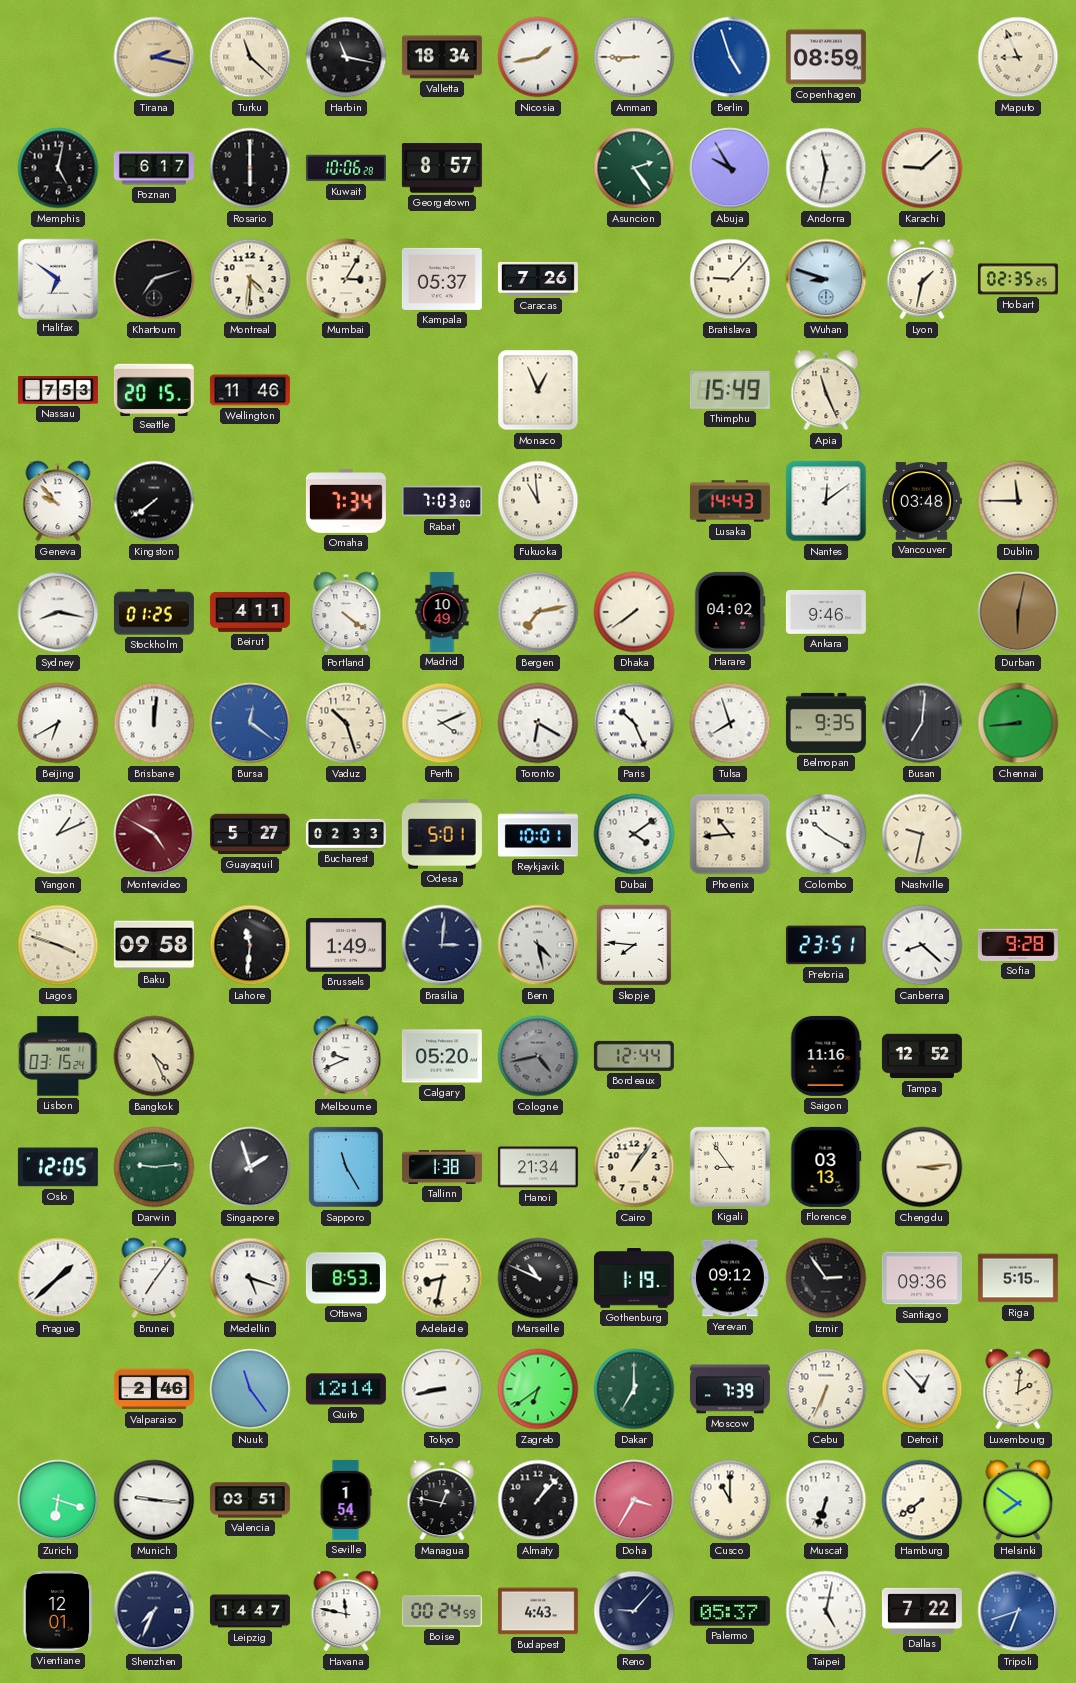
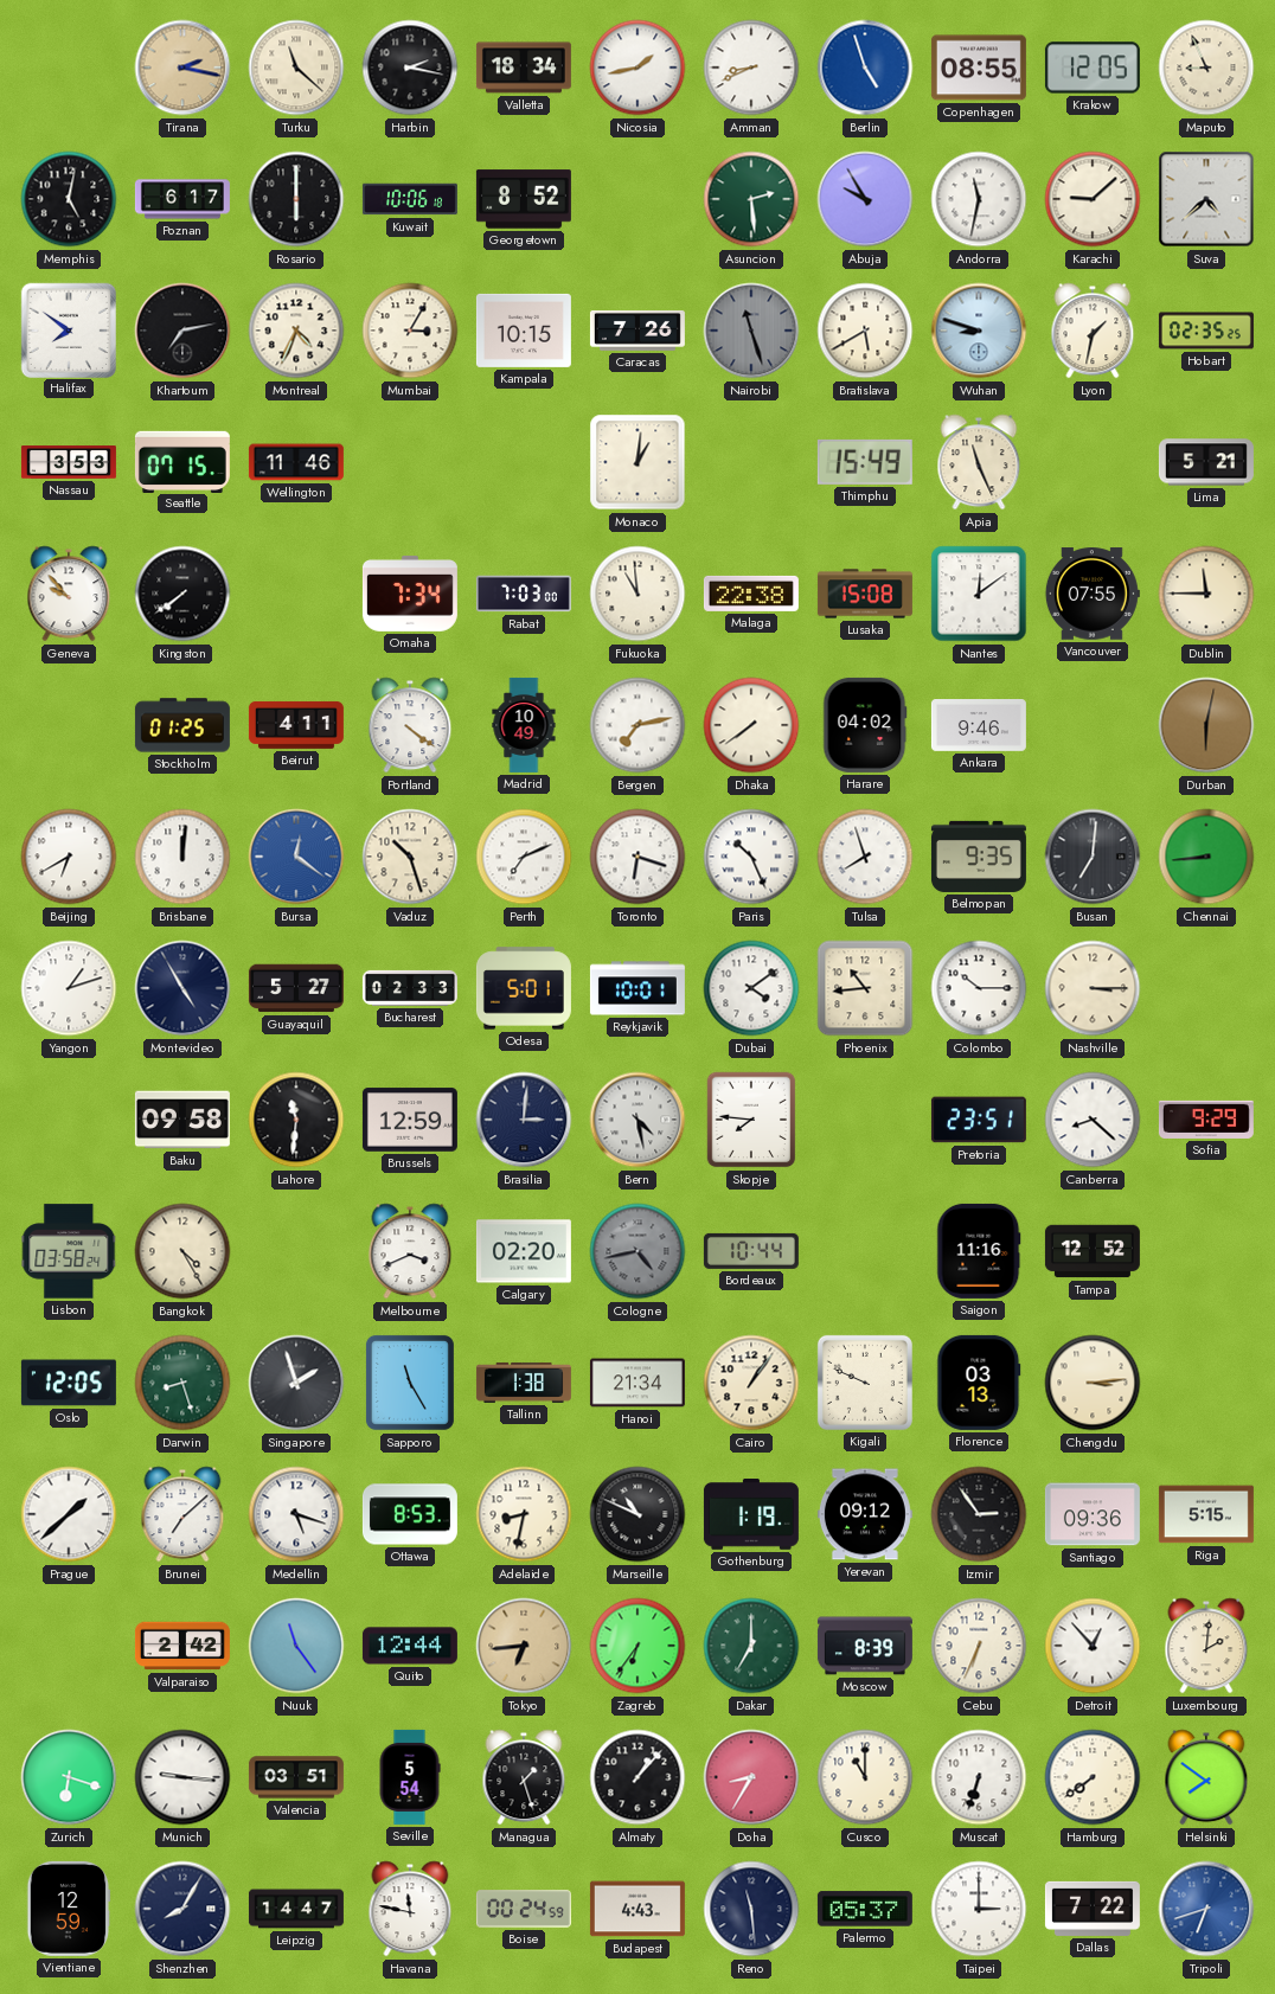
Harbin: 11:17 -> 2:17
Amman: 8:45 -> 8:41
Copenhagen: 08:59 -> 08:55
Krakow: none -> 12:05
Kuwait: 10:06:28 -> 10:06:18
Georgetown: 8:57 -> 8:52
Asuncion: 2:24 -> 2:29
Suva: none -> 4:38
Halifax: 6:51 -> 7:51
Khartoum: 7:12 -> 7:13
Montreal: 4:31 -> 4:34
Kampala: 05:37 -> 10:15
Nairobi: none -> 11:27
Bratislava: 9:07 -> 5:40
Nassau: 7:53 -> 3:53
Seattle: 20:15 -> 07:15
Monaco: 12:56 -> 1:01
Lima: none -> 5:21
Malaga: none -> 22:38
Lusaka: 14:43 -> 15:08
Vancouver: 03:48 -> 07:55
Sydney: 8:17 -> none
Perth: 4:11 -> 7:11
Toronto: 6:20 -> 6:18
Yangon: 1:11 -> 1:12
Montevideo: 4:50 -> 4:55
Montevideo dial: burgundy -> navy
Colombo: 10:20 -> 10:15
Nashville: 9:32 -> 3:15
Lagos: 3:48 -> none
Brussels: 1:49 -> 12:59
Sofia: 9:28 -> 9:29
Lisbon: 03:15 -> 03:58
Bangkok: 4:26 -> 4:25
Melbourne: 9:41 -> 3:41
Calgary: 05:20 -> 02:20
Bordeaux: 12:44 -> 10:44
Darwin: 9:14 -> 8:27
Kigali: 8:54 -> 9:49
Brunei: 7:06 -> 7:08
Valparaiso: 2:46 -> 2:42
Quito: 12:14 -> 12:44
Tokyo: 8:43 -> 6:44
Tokyo dial: white -> champagne
Zagreb: 6:39 -> 6:36
Moscow: 7:39 -> 8:39
Seville: 1:54 -> 5:54
Managua: 12:47 -> 1:27
Doha: 3:35 -> 8:35
Vientiane: 12:01 -> 12:59
Shenzhen: 7:34 -> 8:05
Reno: 9:07 -> 11:29
Taipei: 5:02 -> 3:00
